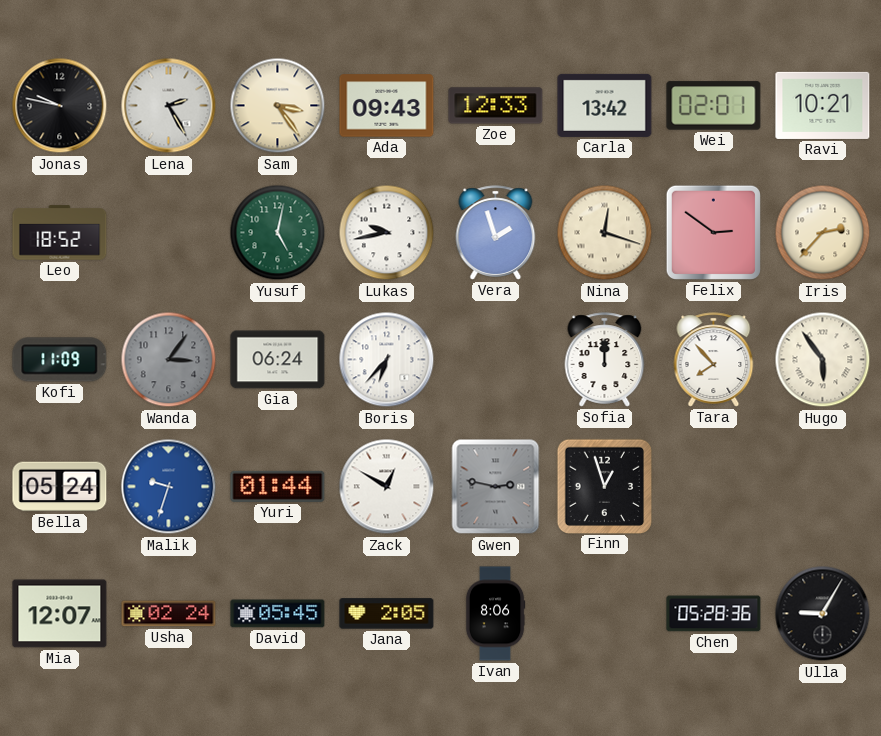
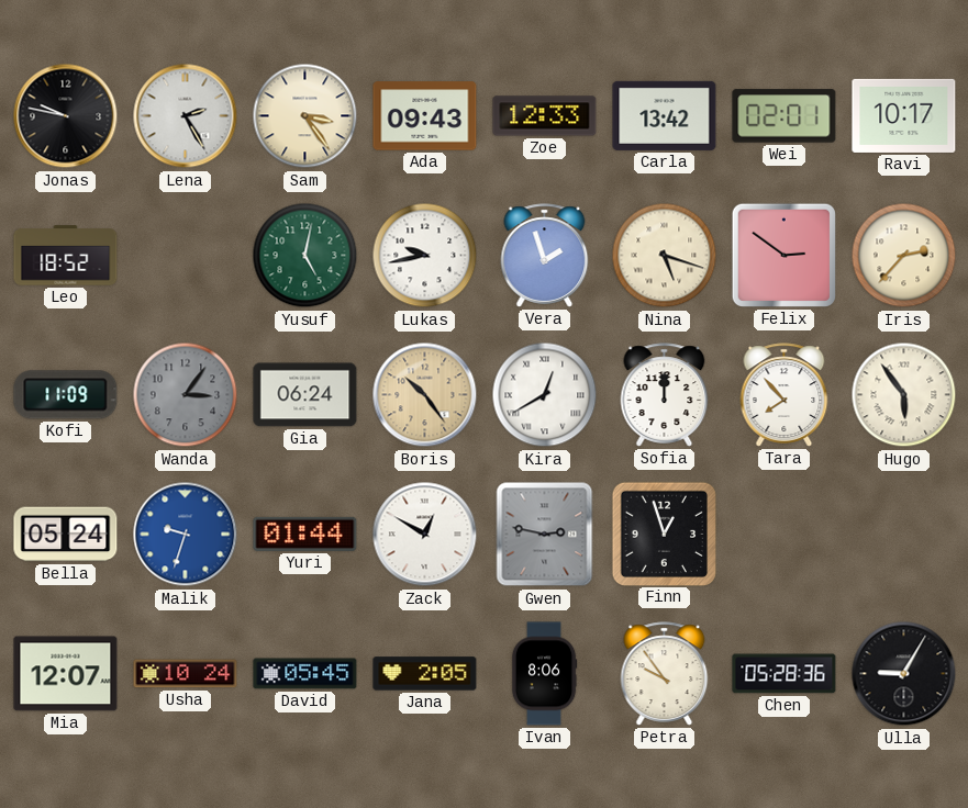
Ravi: 10:21 -> 10:17
Nina: 12:18 -> 5:18
Boris: 6:37 -> 10:24
Boris dial: white -> champagne
Kira: none -> 12:40
Usha: 02:24 -> 10:24
Petra: none -> 9:54
